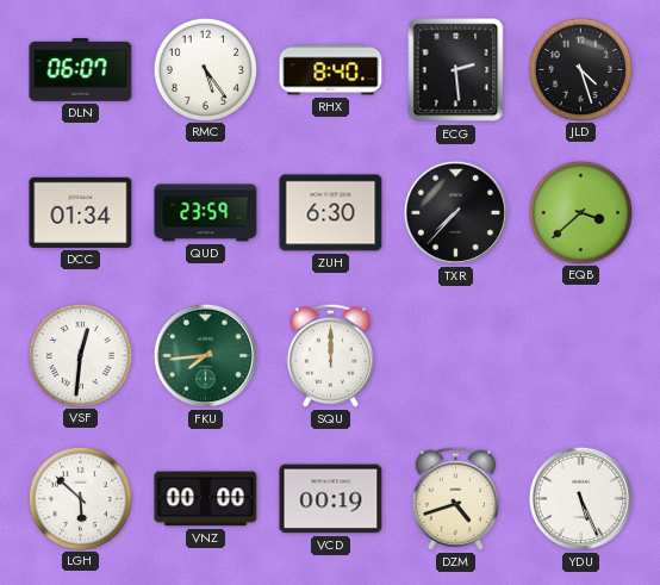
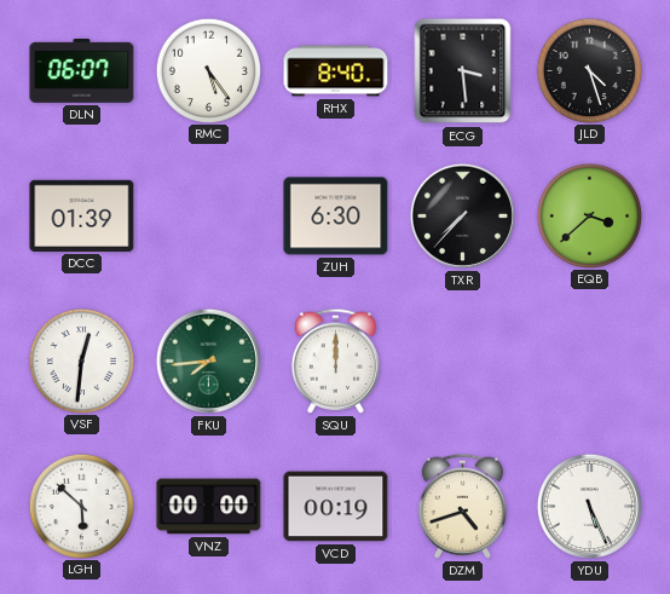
ECG: 2:29 -> 3:29
DCC: 01:34 -> 01:39
QUD: 23:59 -> none
